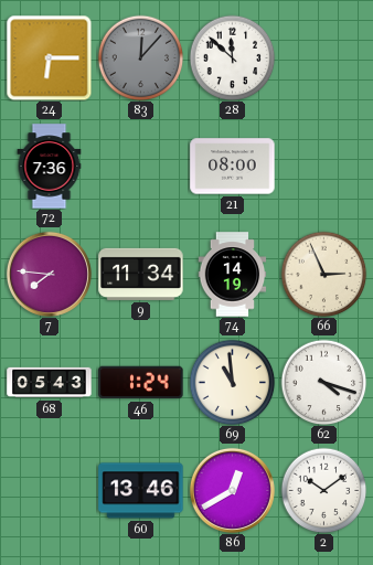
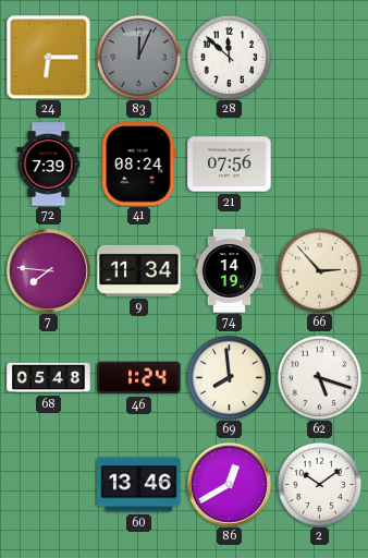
83: 12:07 -> 12:04
72: 7:36 -> 7:39
41: none -> 08:24
21: 08:00 -> 07:56
66: 2:56 -> 2:53
68: 05:43 -> 05:48
69: 10:59 -> 7:59
62: 4:18 -> 5:18
